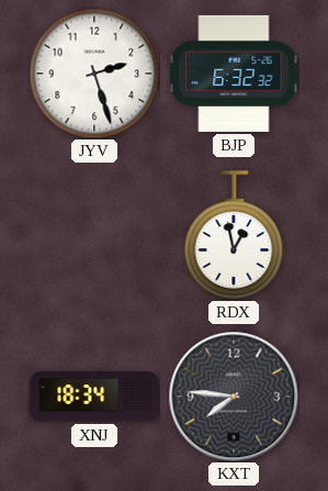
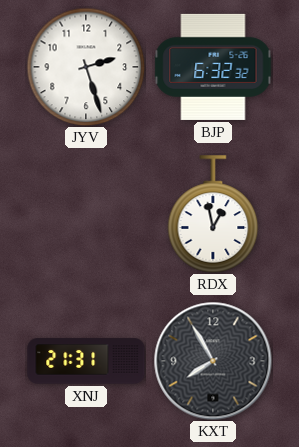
XNJ: 18:34 -> 21:31
KXT: 7:46 -> 7:55
